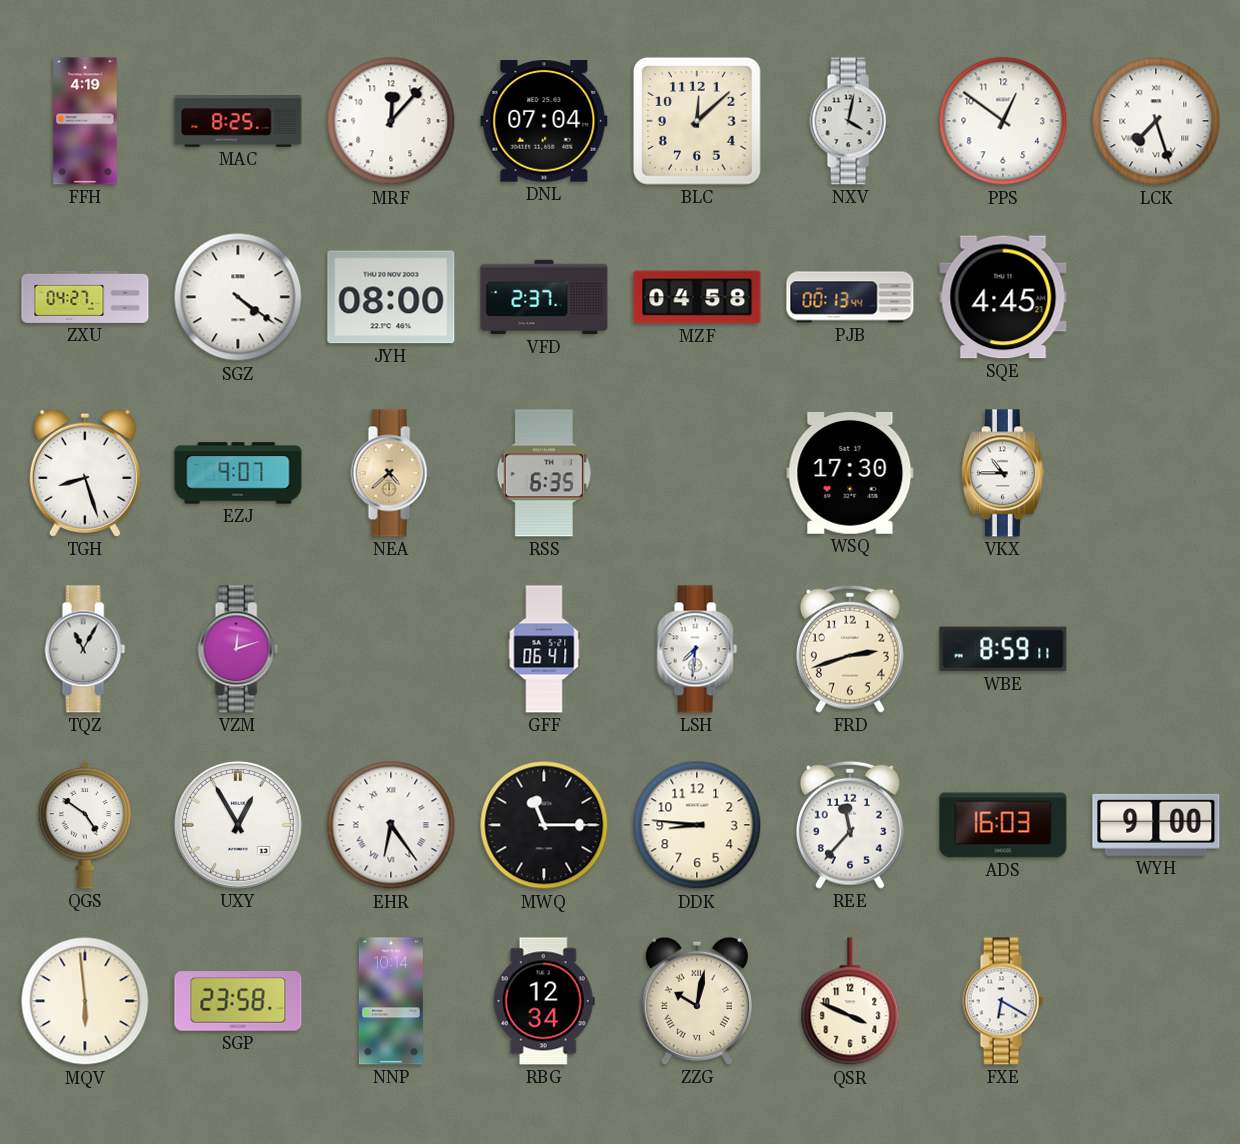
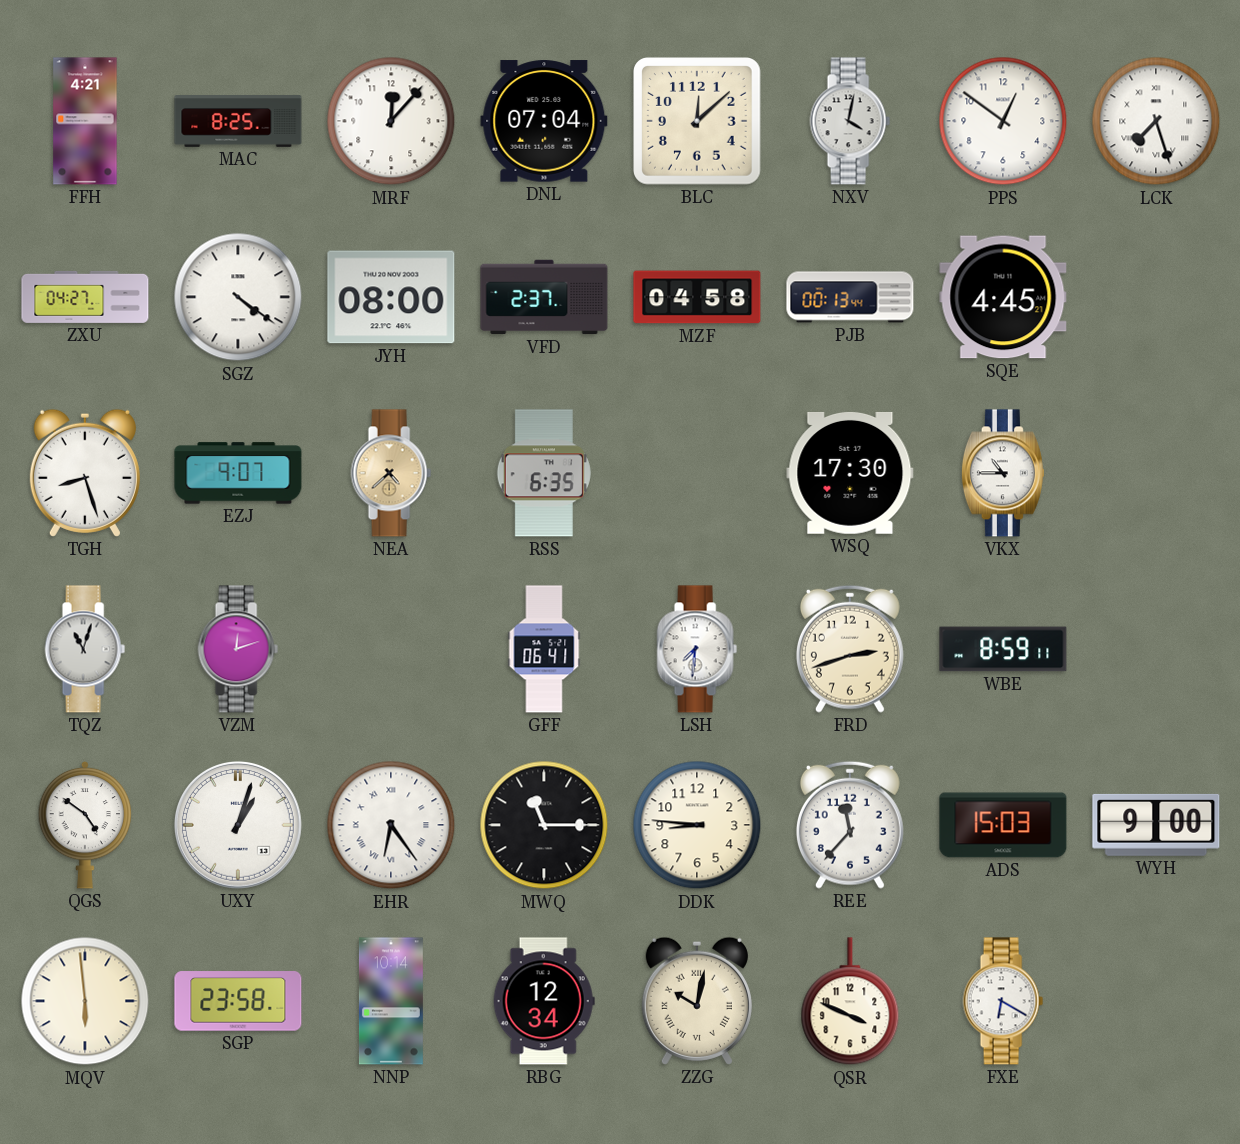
FFH: 4:19 -> 4:21
TQZ: 11:05 -> 11:03
UXY: 12:55 -> 1:03
ADS: 16:03 -> 15:03
